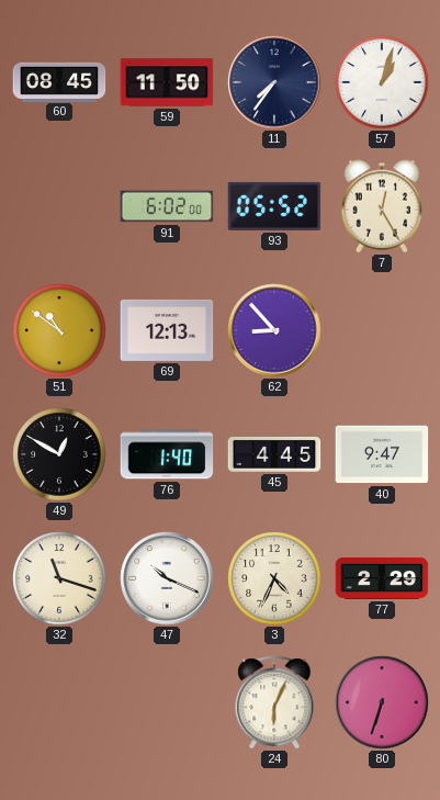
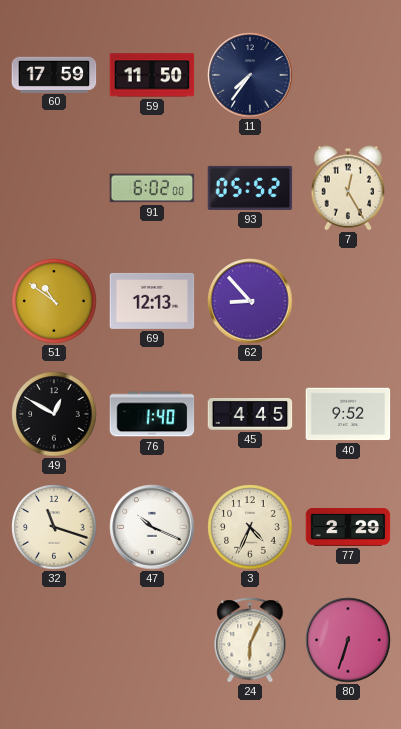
60: 08:45 -> 17:59
57: 1:03 -> none
40: 9:47 -> 9:52
